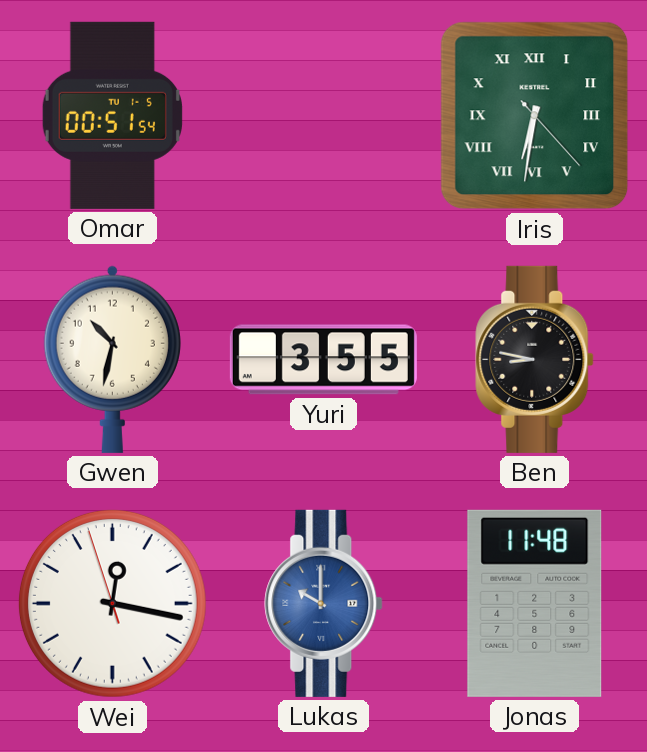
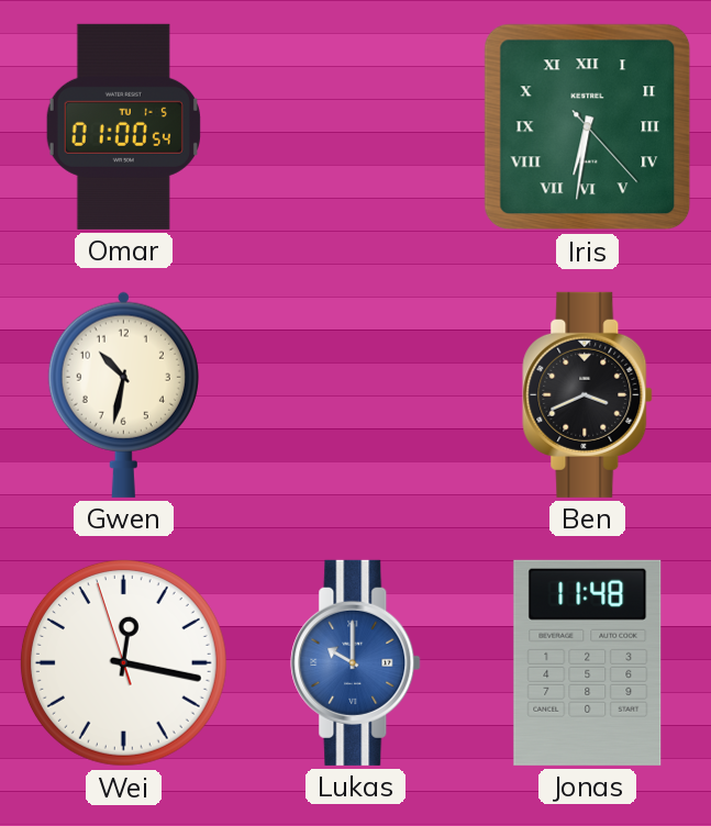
Omar: 00:51 -> 01:00
Yuri: 3:55 -> none
Ben: 8:47 -> 3:41
